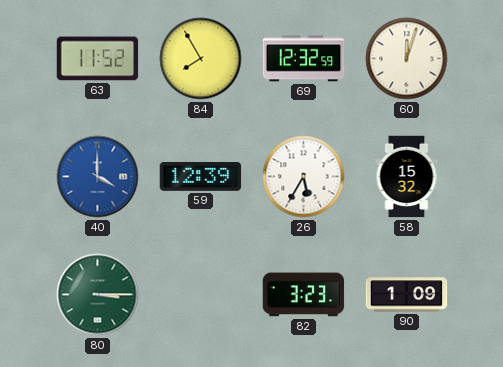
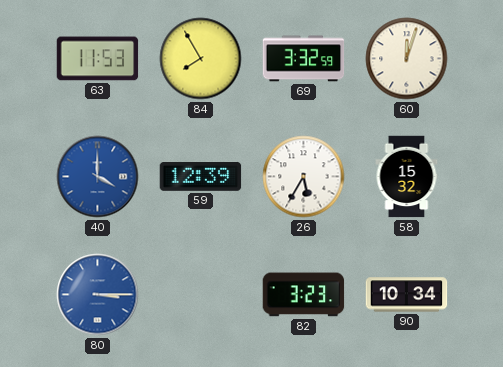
63: 11:52 -> 11:53
69: 12:32 -> 3:32
80 dial: green -> blue
90: 1:09 -> 10:34
